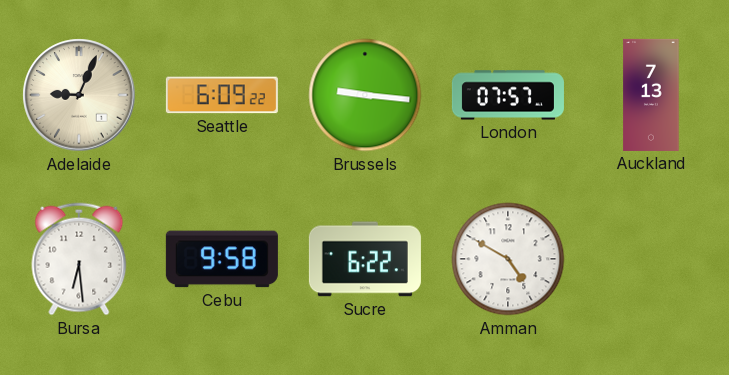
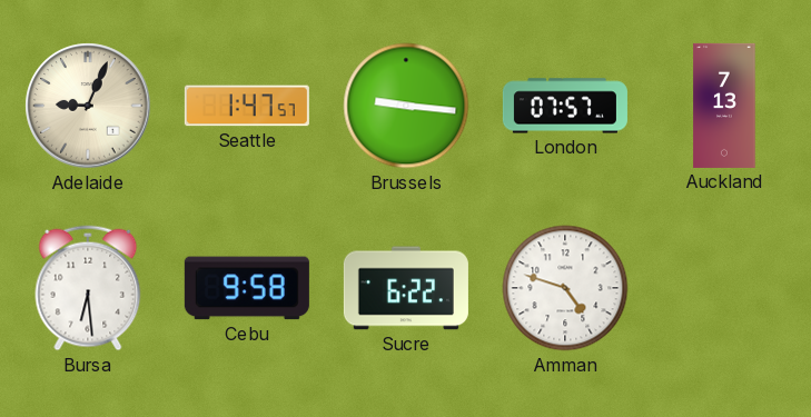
Seattle: 6:09 -> 1:47
Amman: 4:50 -> 4:48
